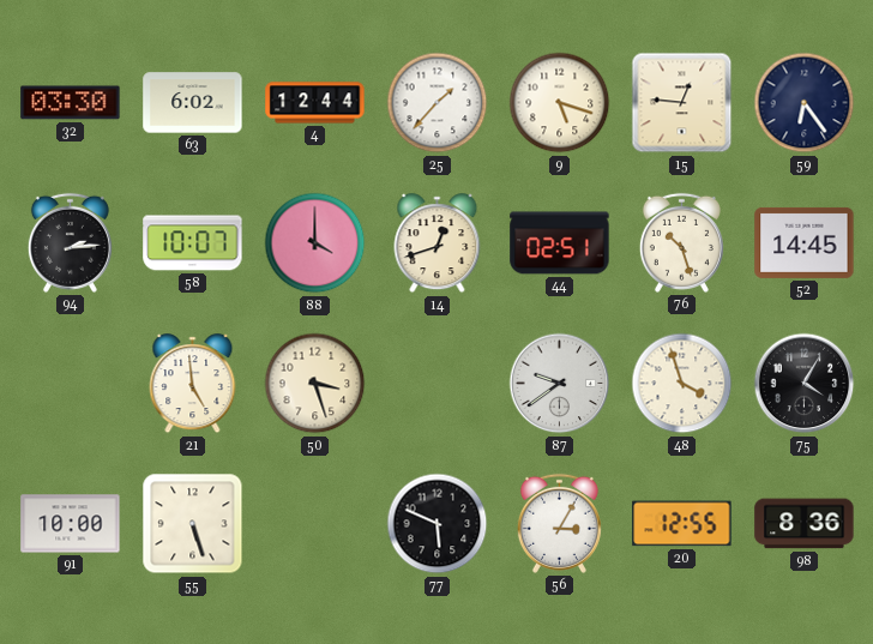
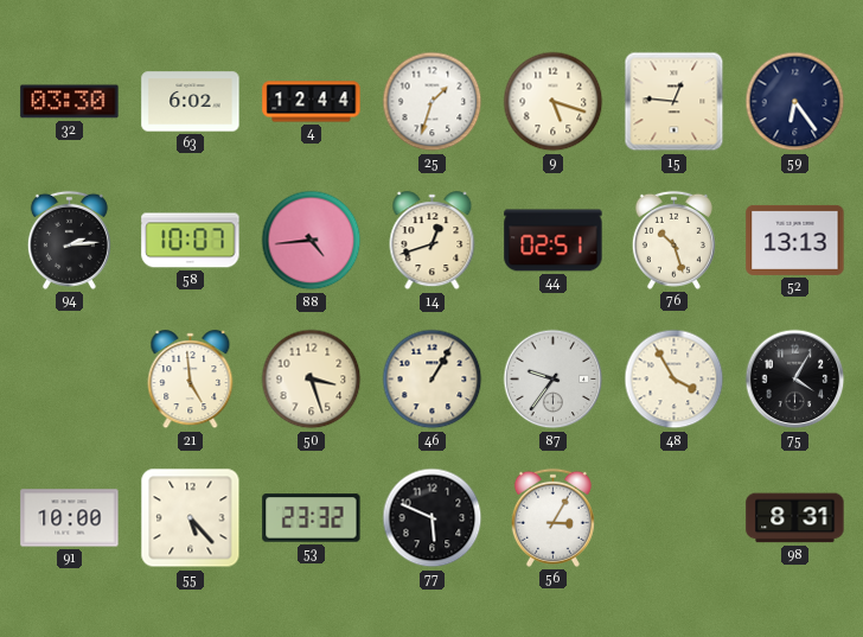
25: 1:37 -> 1:33
88: 4:00 -> 4:44
52: 14:45 -> 13:13
46: none -> 1:05
87: 9:39 -> 9:36
48: 3:57 -> 3:55
55: 5:27 -> 5:23
53: none -> 23:32
20: 12:55 -> none
98: 8:36 -> 8:31
